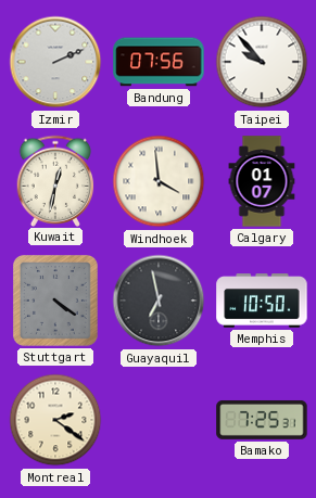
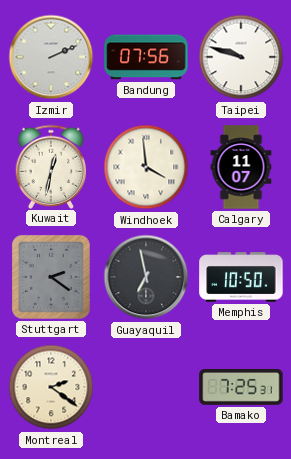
Taipei: 9:53 -> 9:48
Calgary: 01:07 -> 11:07
Stuttgart: 4:21 -> 2:21
